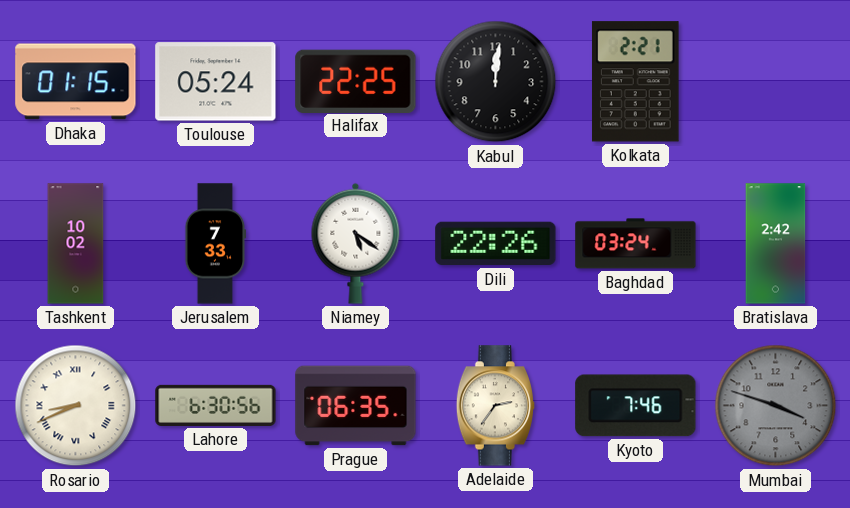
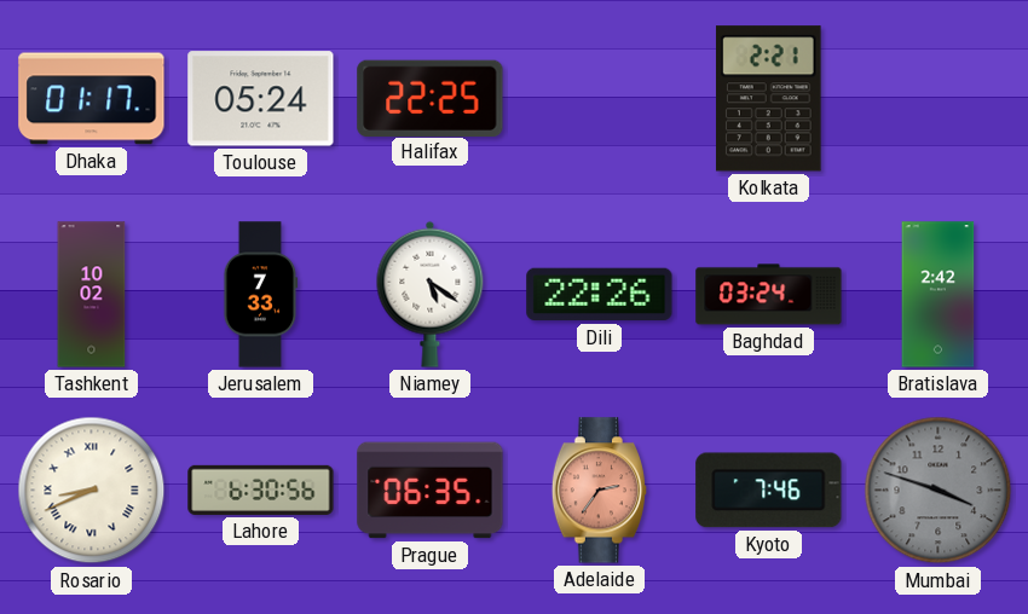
Dhaka: 01:15 -> 01:17
Kabul: 12:01 -> none
Adelaide dial: cream -> salmon
